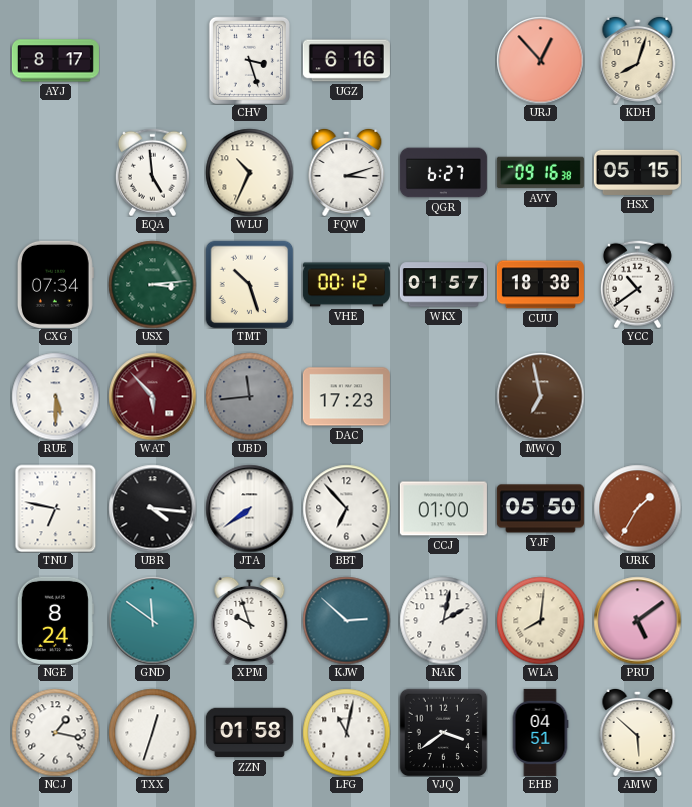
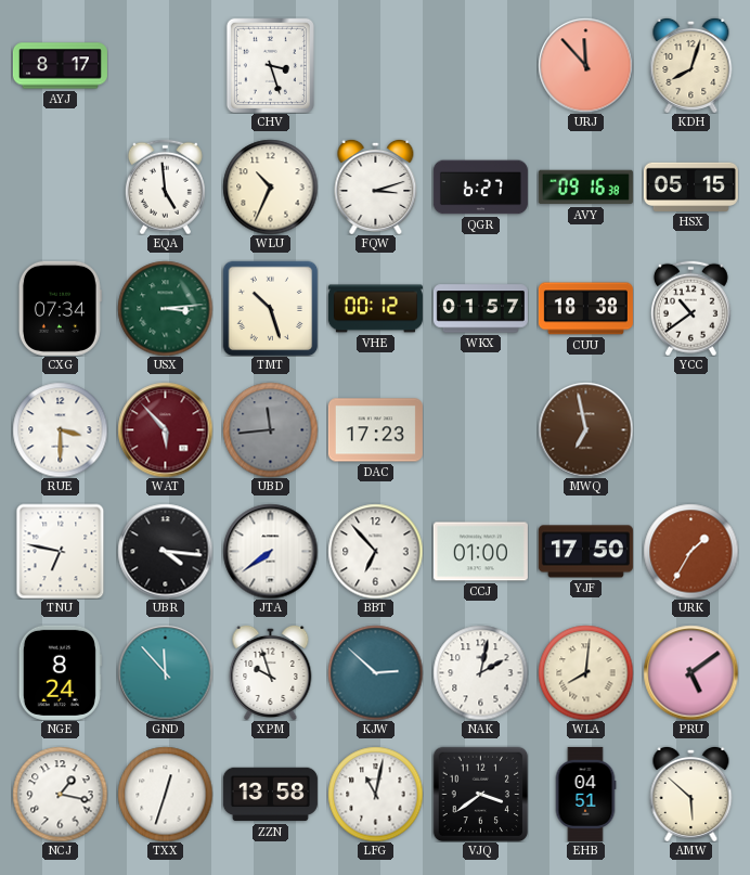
UGZ: 6:16 -> none
URJ: 12:53 -> 11:53
RUE: 5:30 -> 3:30
YJF: 05:50 -> 17:50
GND: 11:51 -> 11:53
ZZN: 01:58 -> 13:58
